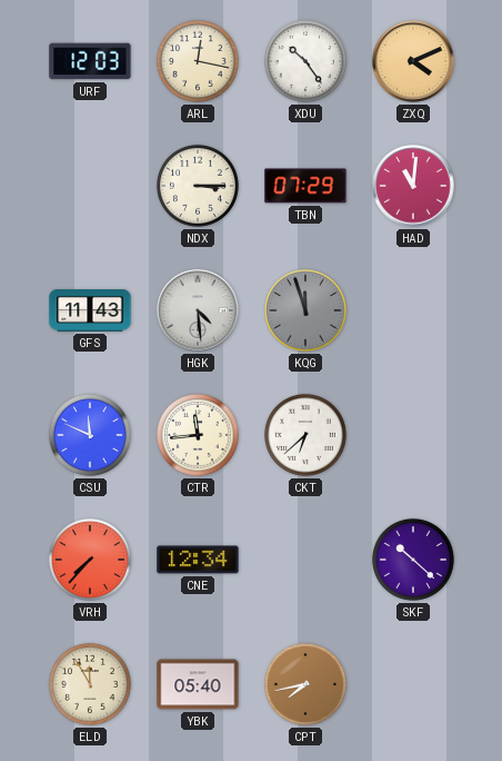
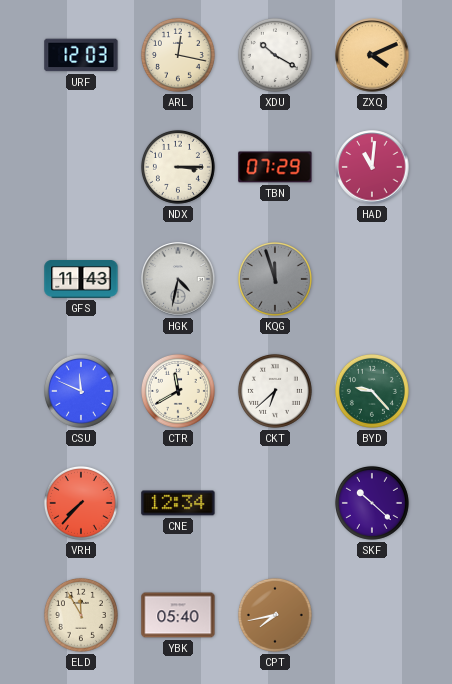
XDU: 10:24 -> 10:20
HGK: 4:29 -> 4:32
CTR: 11:44 -> 11:40
BYD: none -> 9:23
